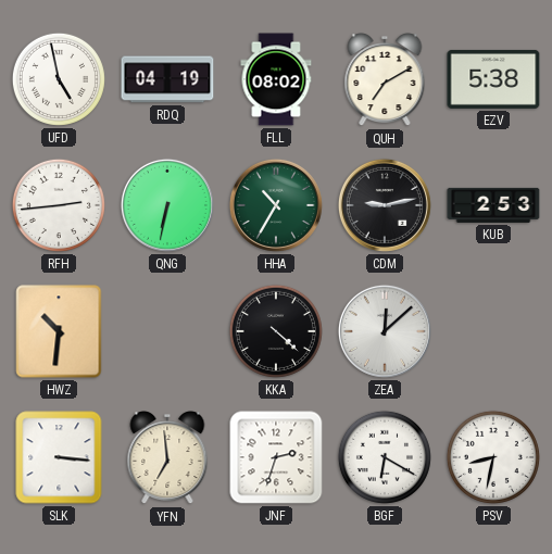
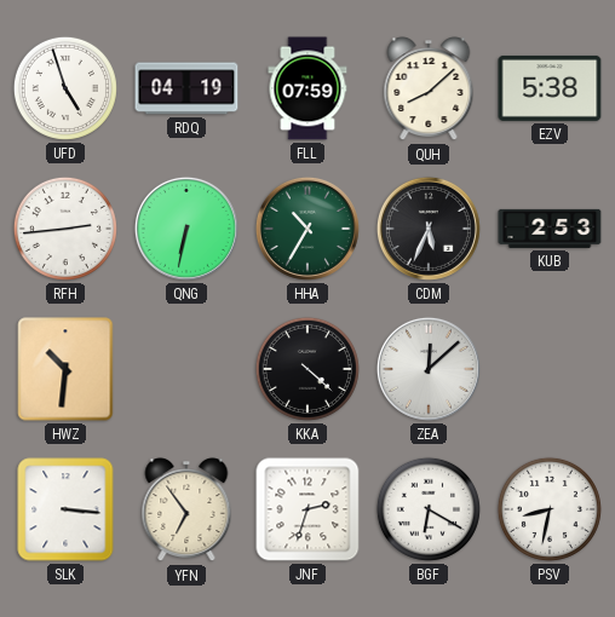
UFD: 4:58 -> 4:57
FLL: 08:02 -> 07:59
QUH: 7:10 -> 8:08
CDM: 9:13 -> 5:34
YFN: 6:59 -> 6:54
